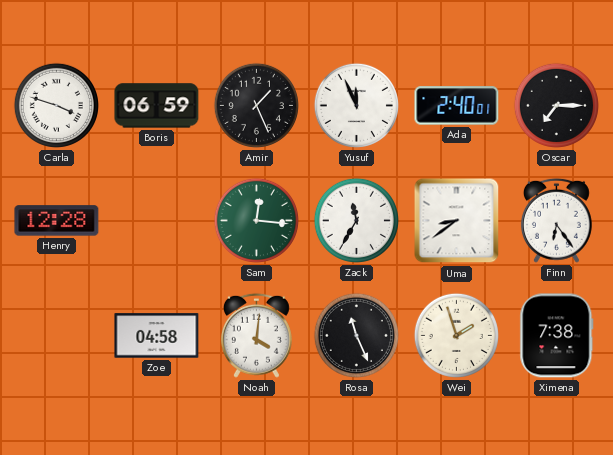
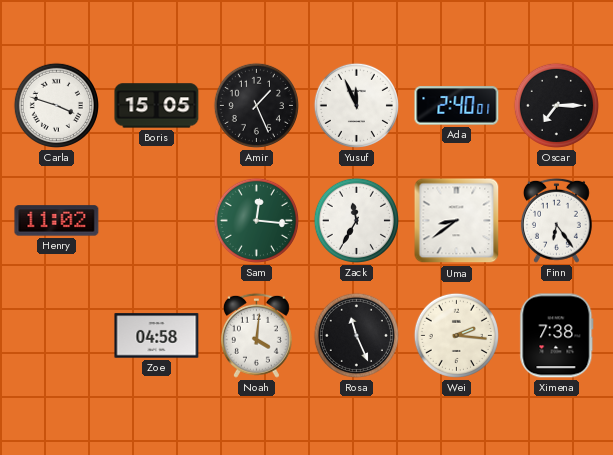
Boris: 06:59 -> 15:05
Henry: 12:28 -> 11:02
Wei: 1:57 -> 2:16
